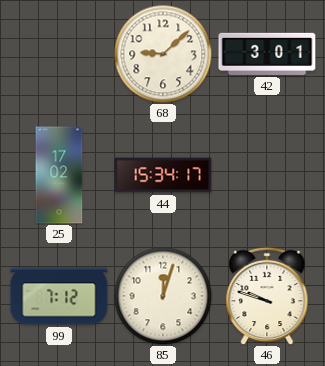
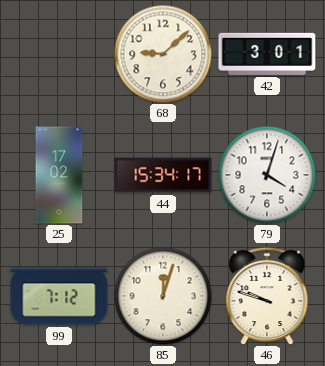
79: none -> 4:03
